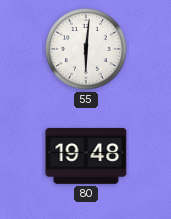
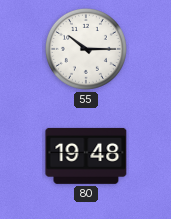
55: 6:01 -> 10:15
